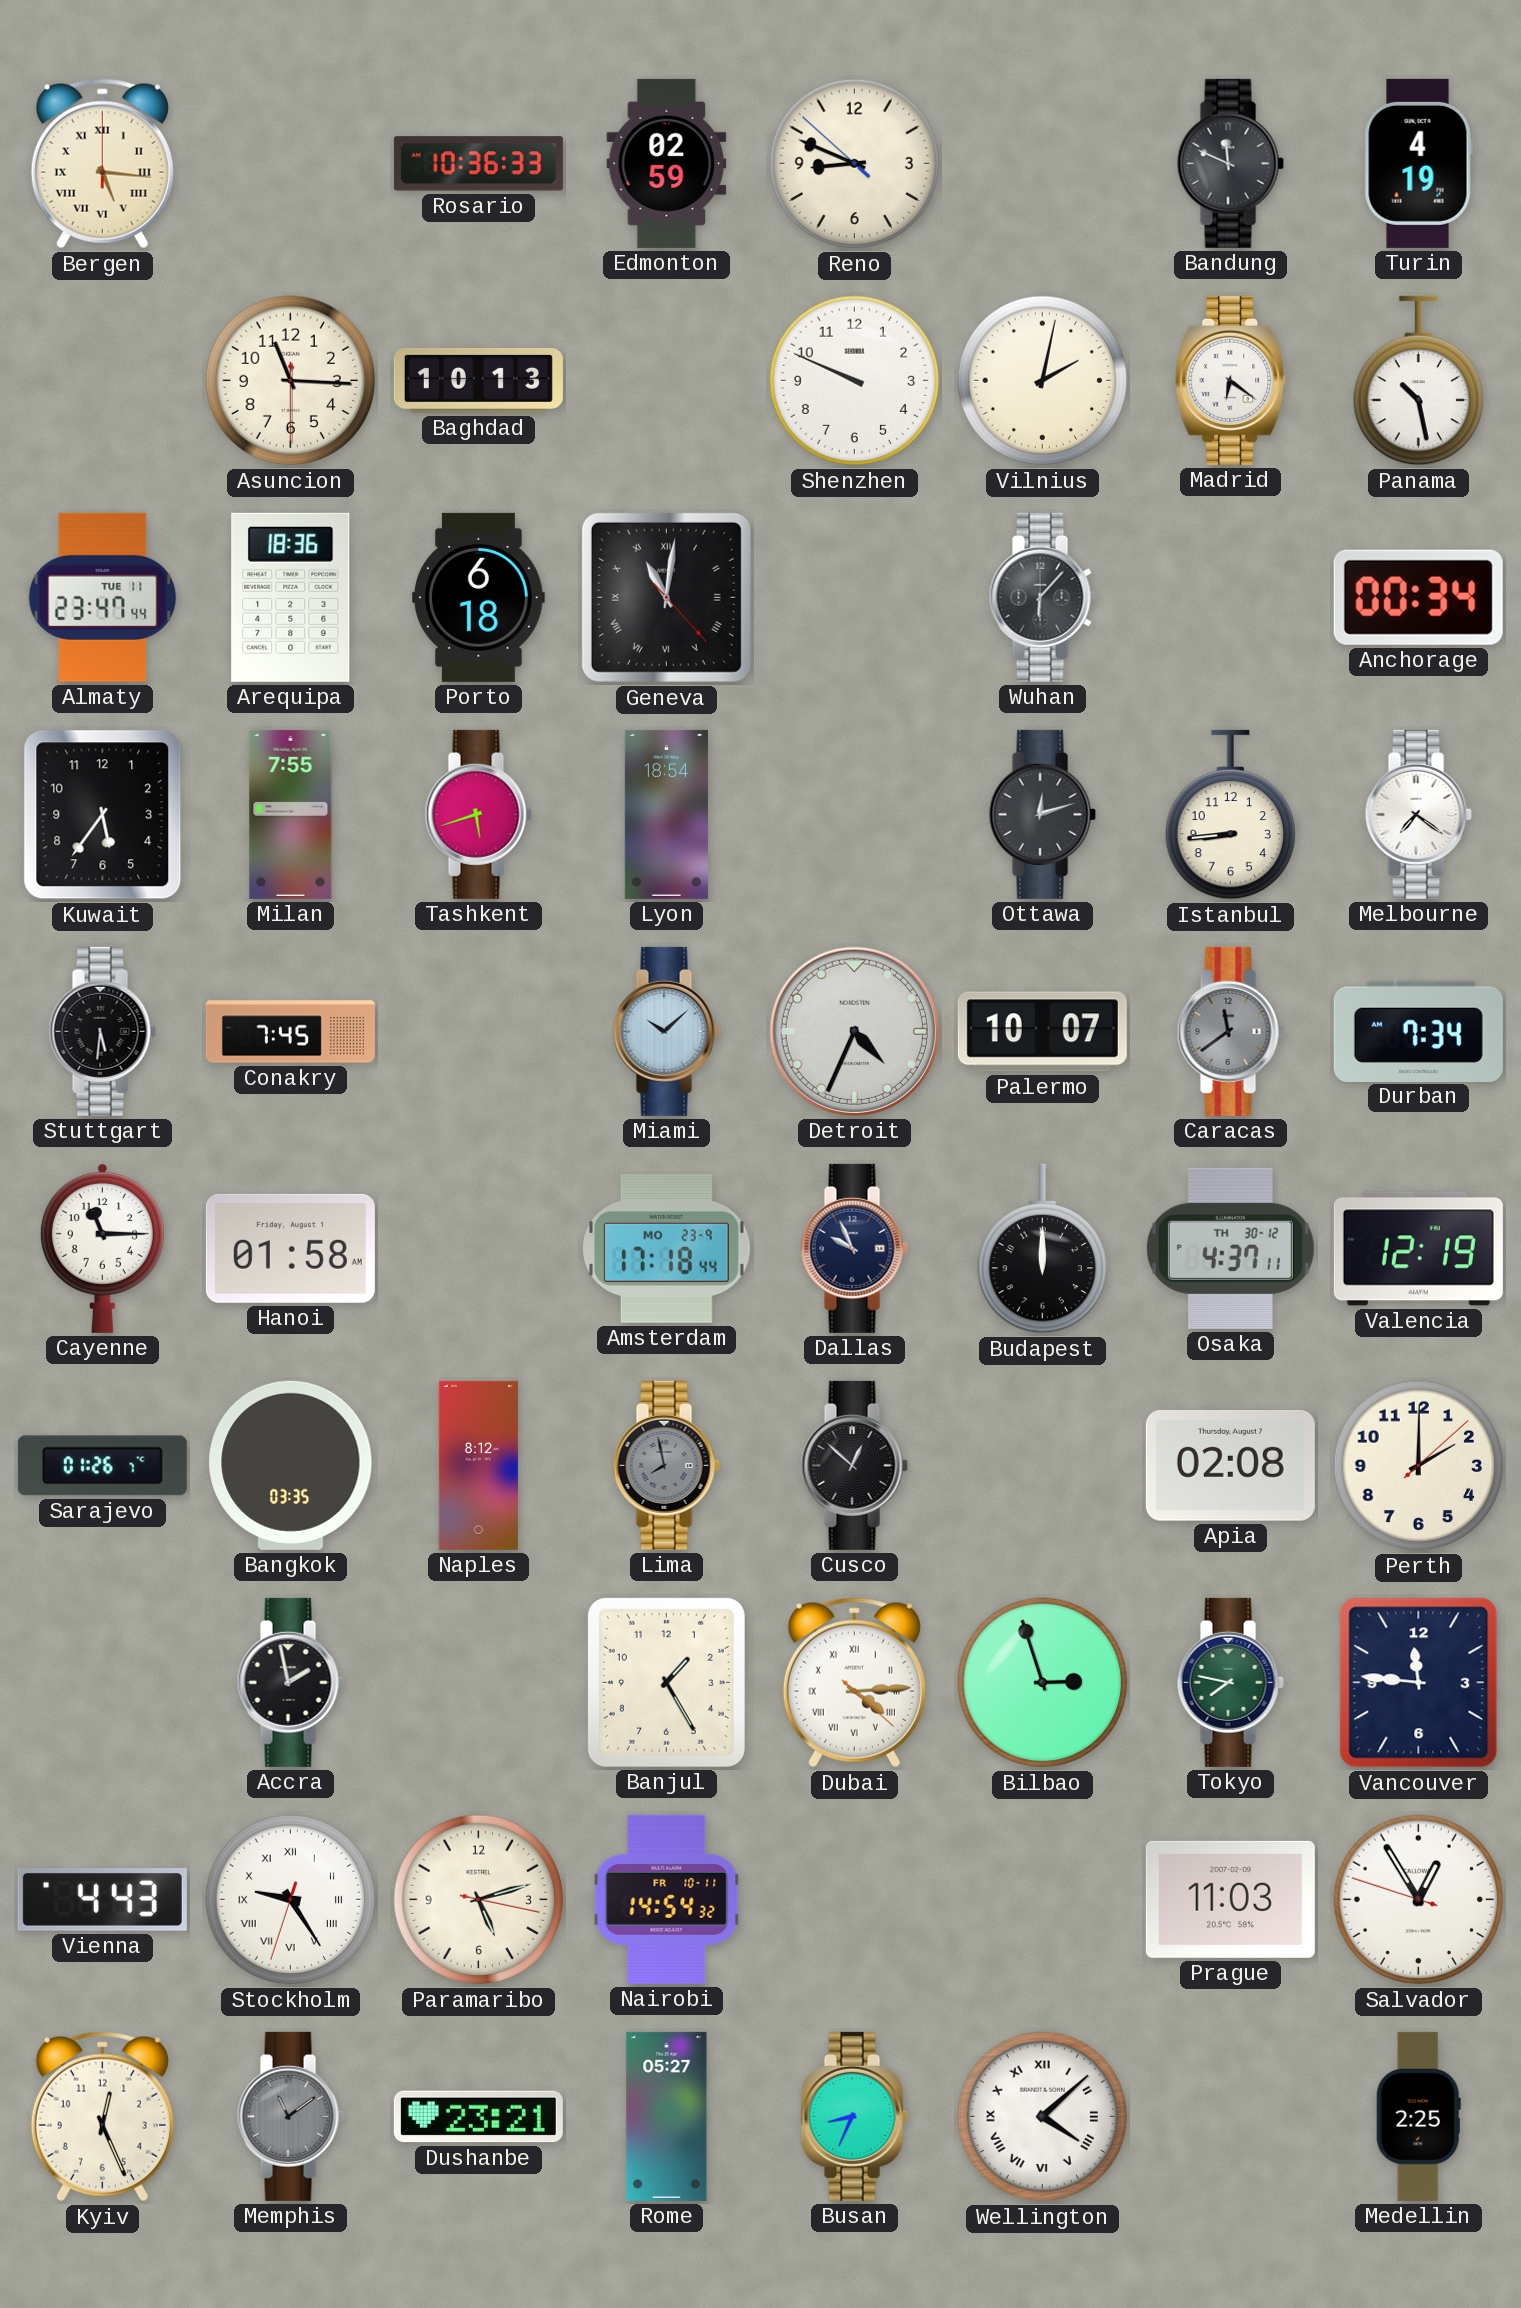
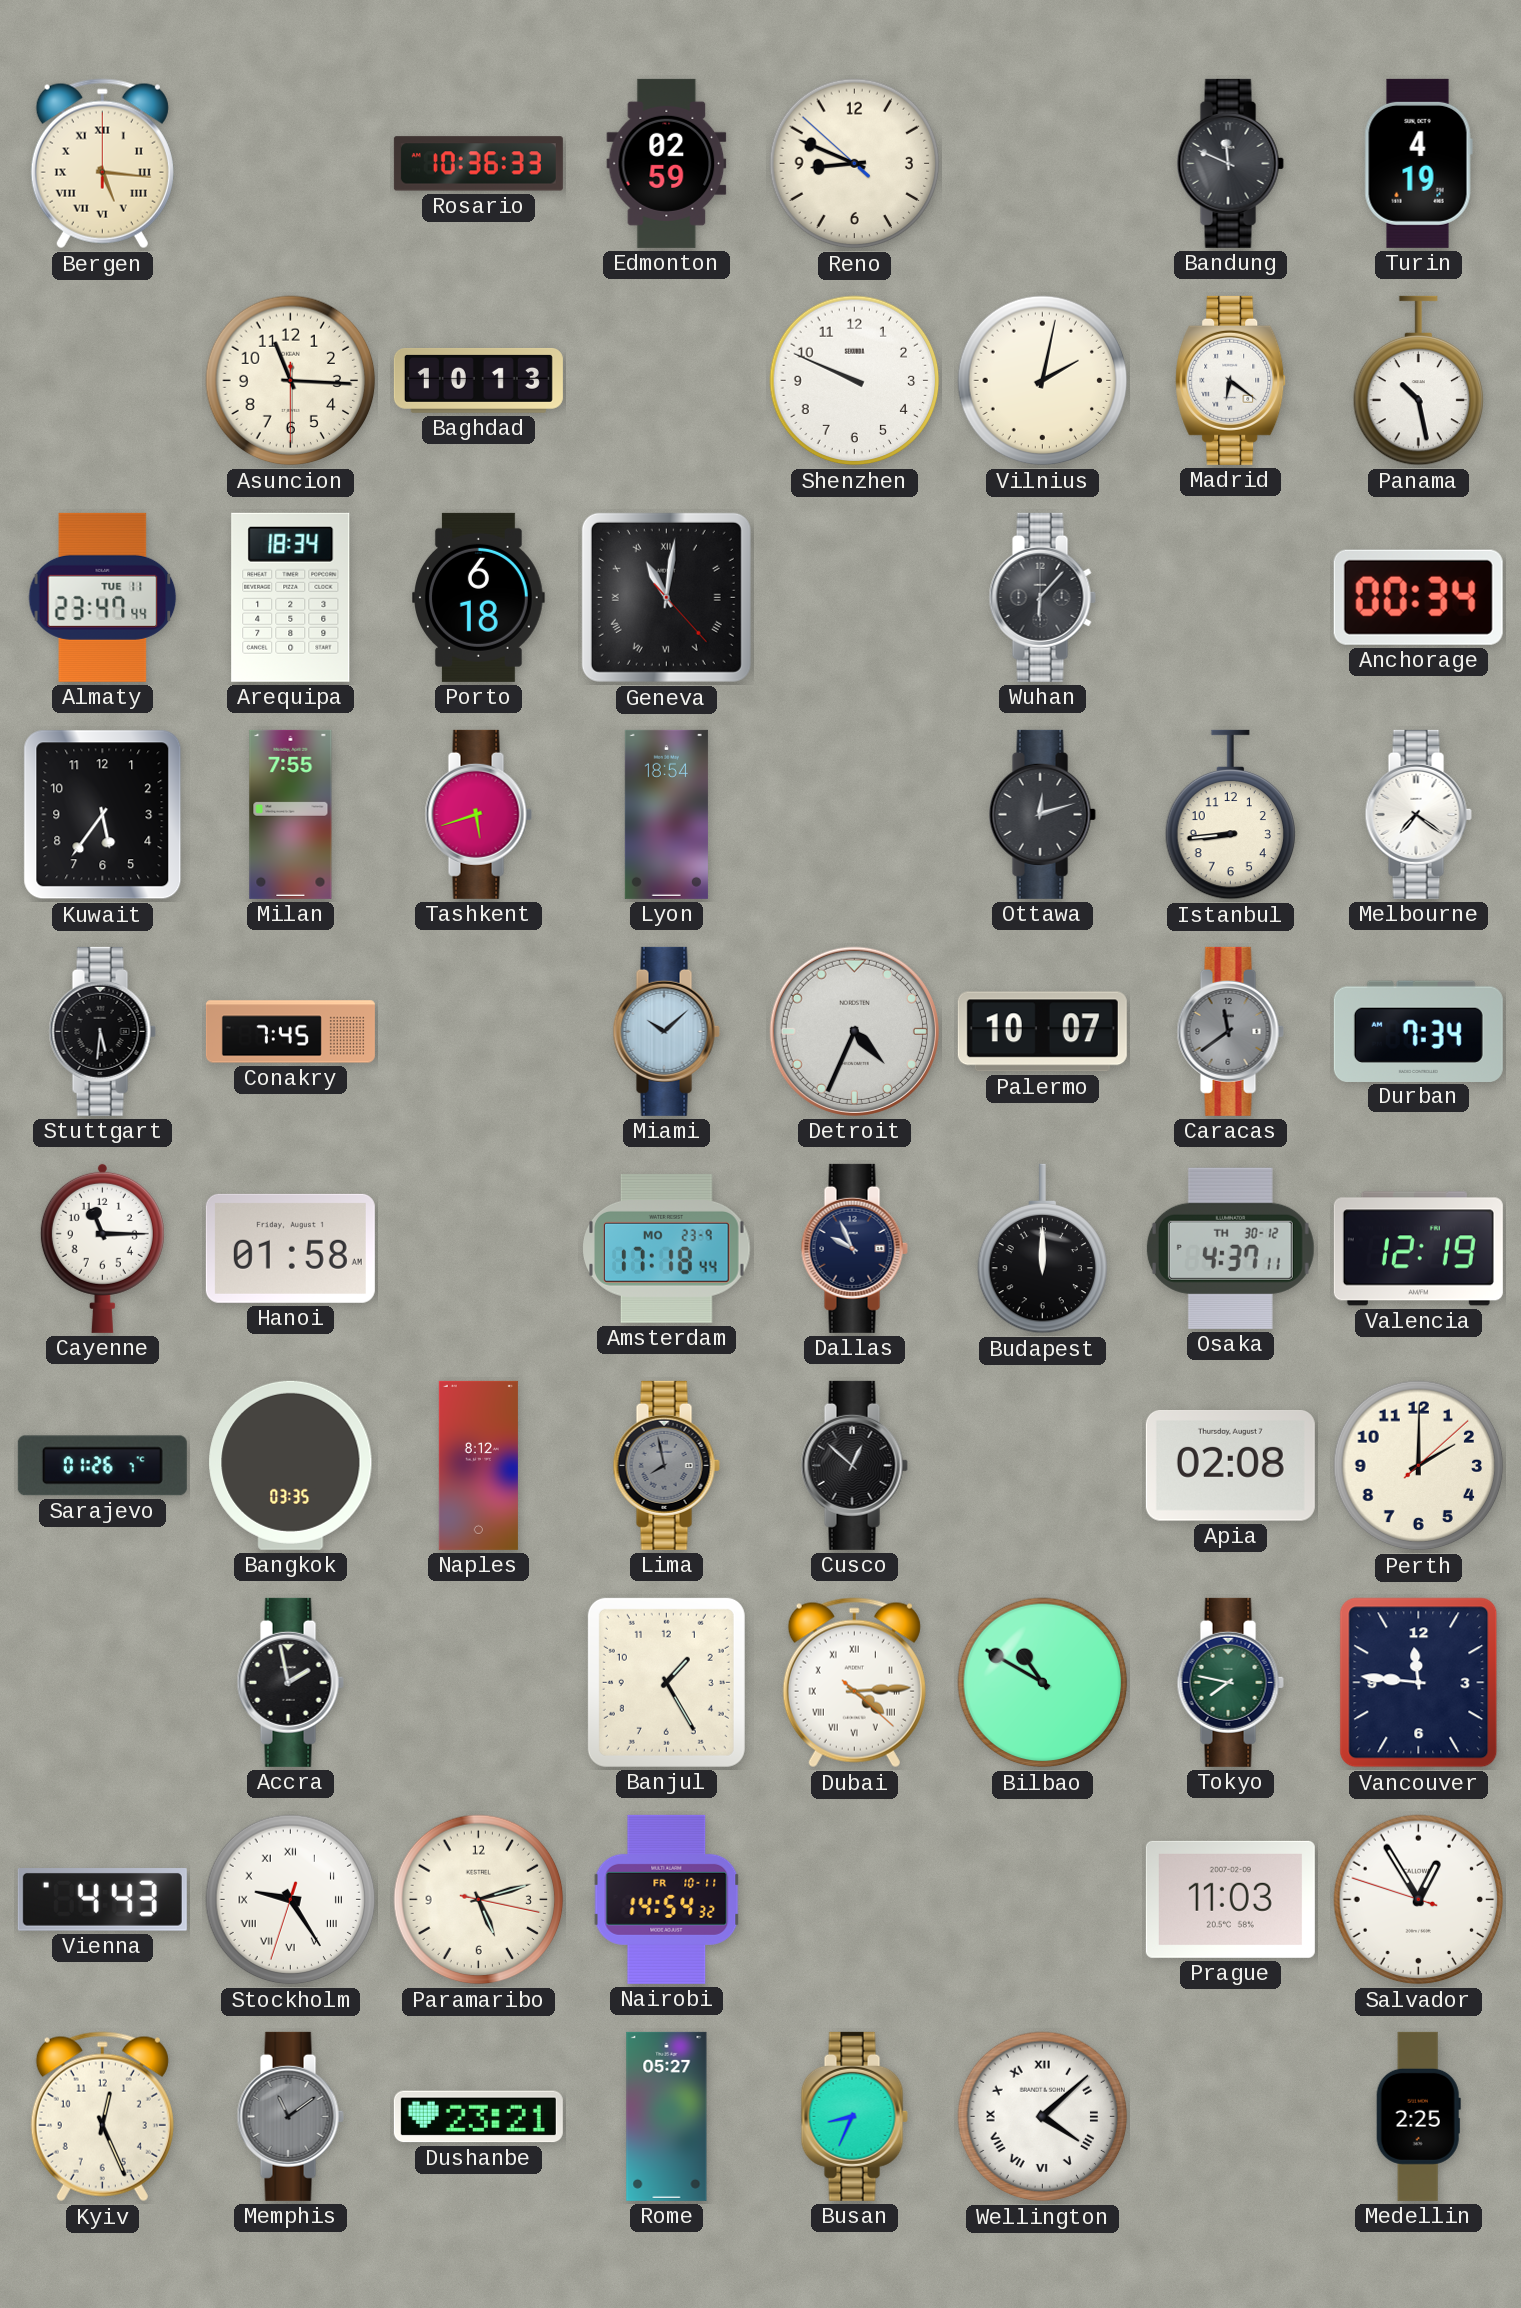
Arequipa: 18:36 -> 18:34
Bilbao: 2:57 -> 10:50
